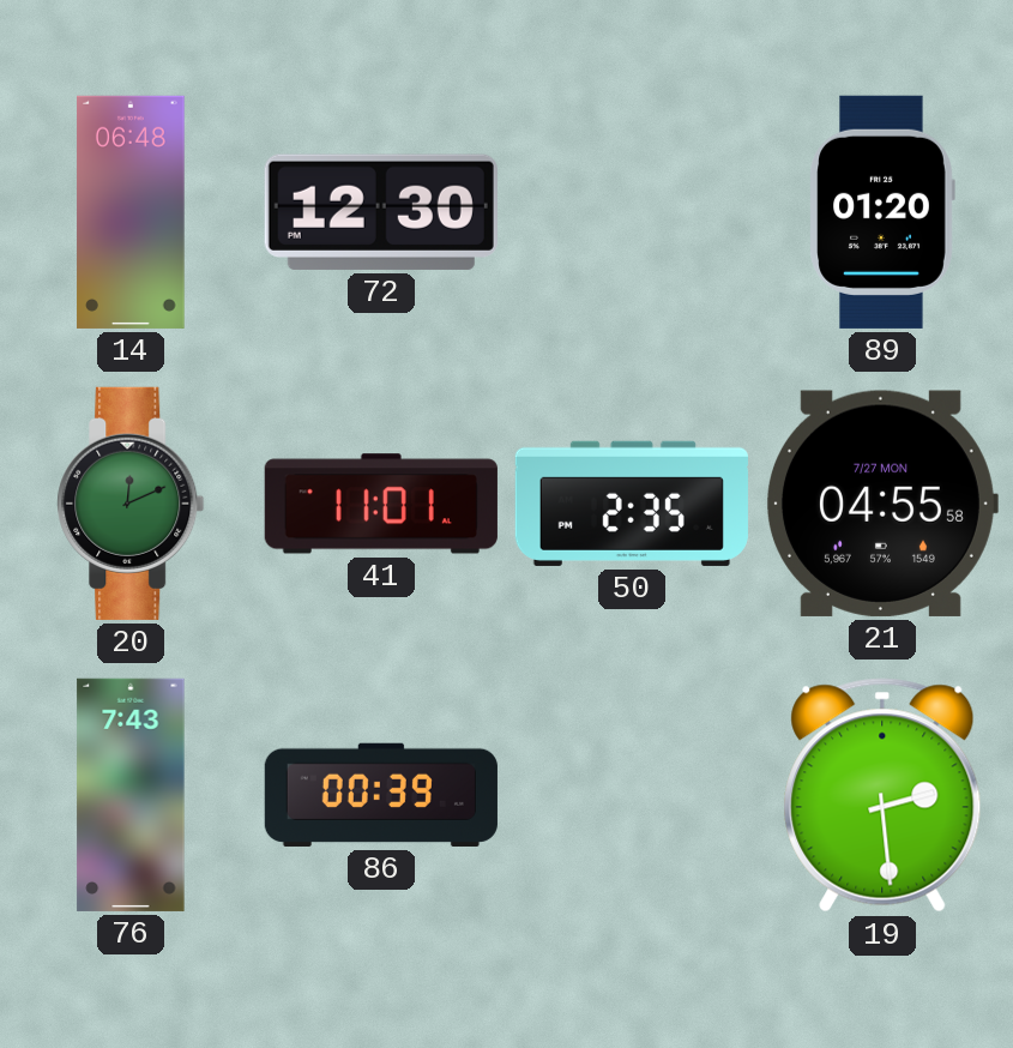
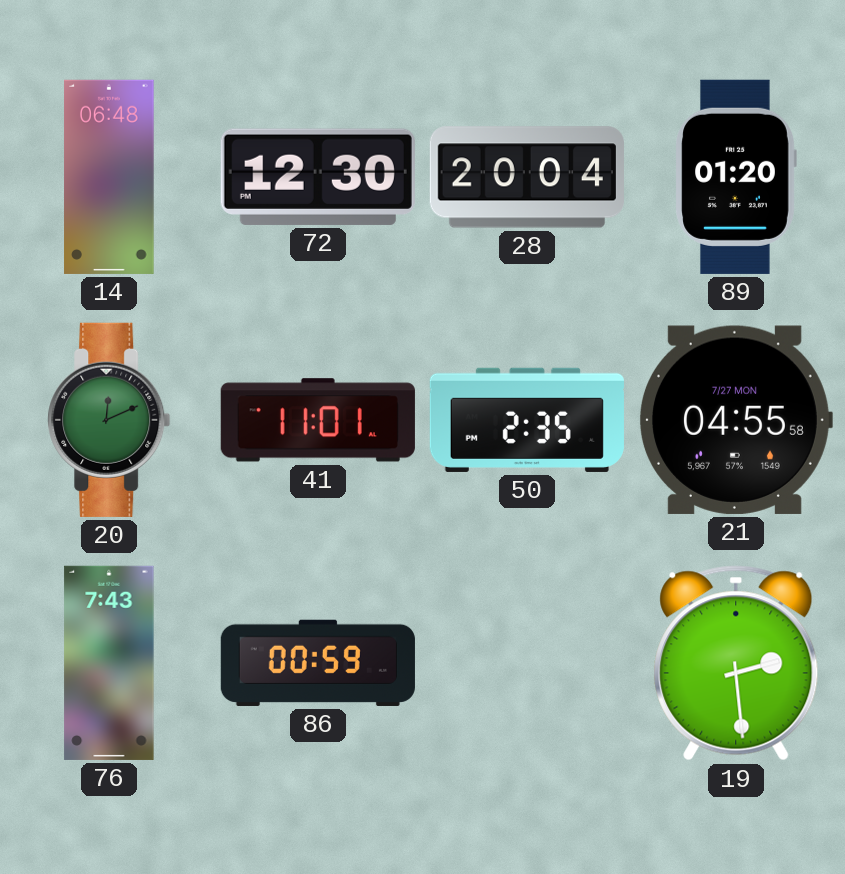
28: none -> 20:04
86: 00:39 -> 00:59
